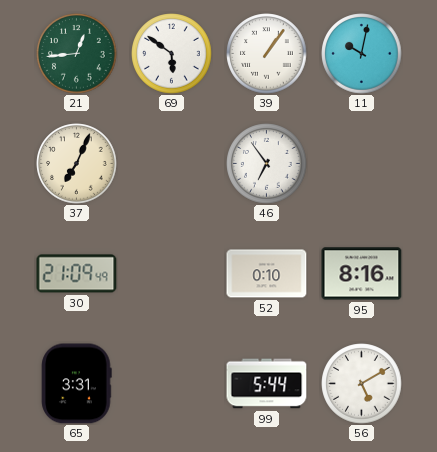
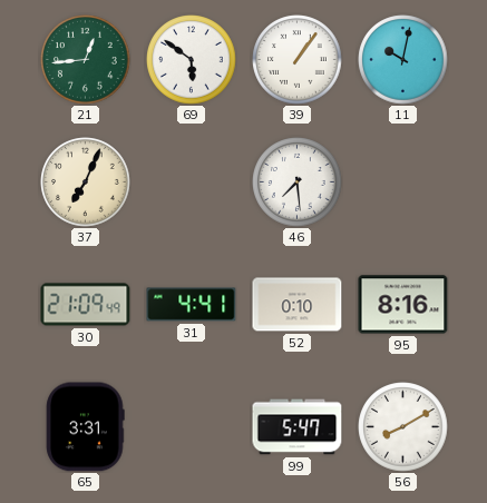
46: 6:54 -> 7:29
31: none -> 4:41
99: 5:44 -> 5:47
56: 5:10 -> 8:10
